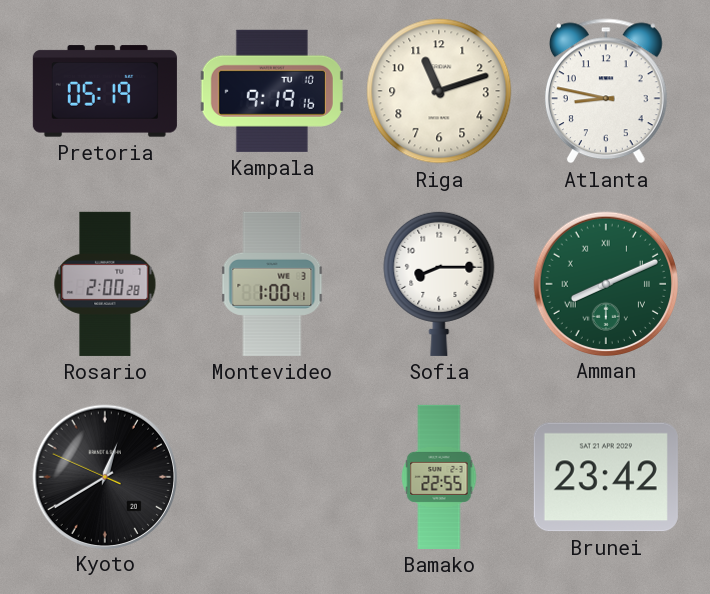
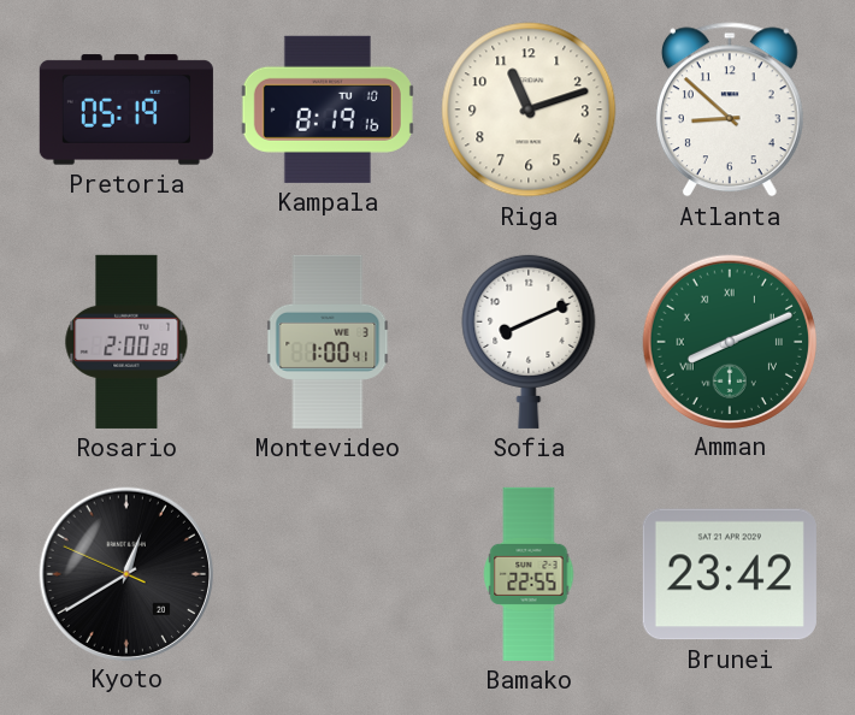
Kampala: 9:19 -> 8:19
Atlanta: 8:47 -> 8:52
Sofia: 8:15 -> 8:11
